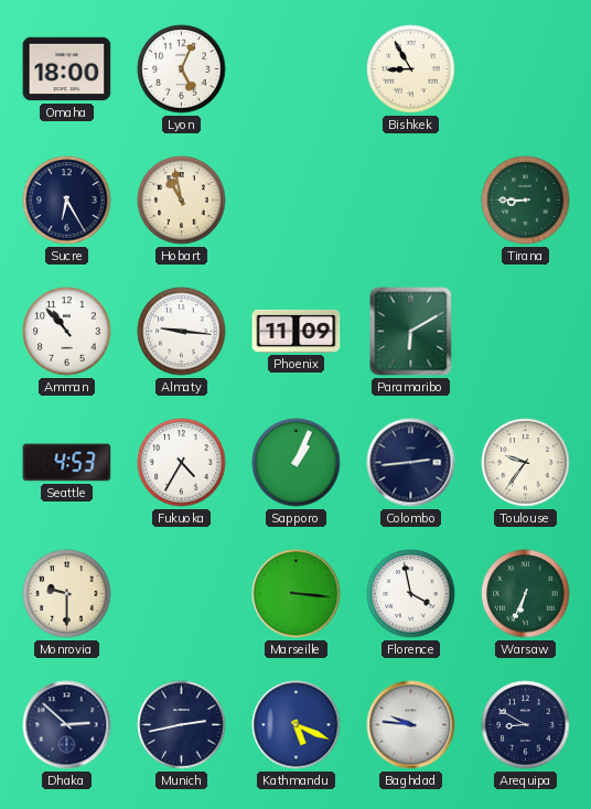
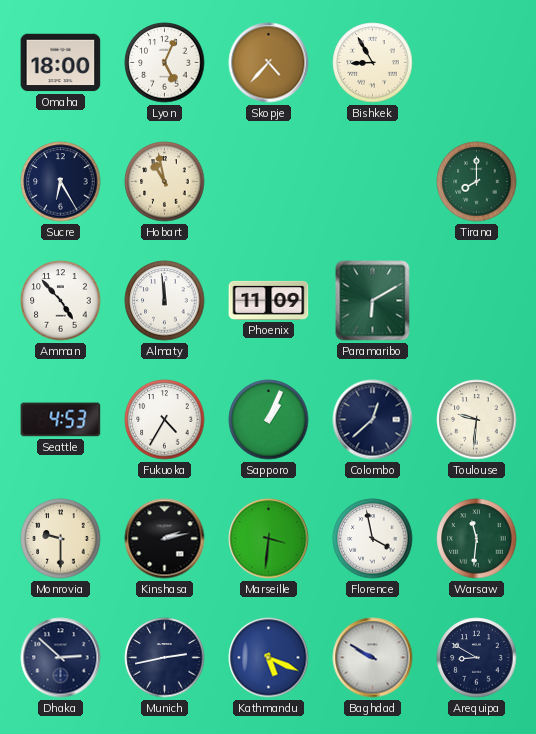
Skopje: none -> 4:37
Tirana: 8:45 -> 8:00
Amman: 10:53 -> 4:53
Almaty: 9:16 -> 11:59
Colombo: 2:44 -> 12:38
Toulouse: 9:36 -> 9:31
Kinshasa: none -> 2:13
Marseille: 3:16 -> 3:31
Warsaw: 6:34 -> 11:31
Baghdad: 9:46 -> 9:50
